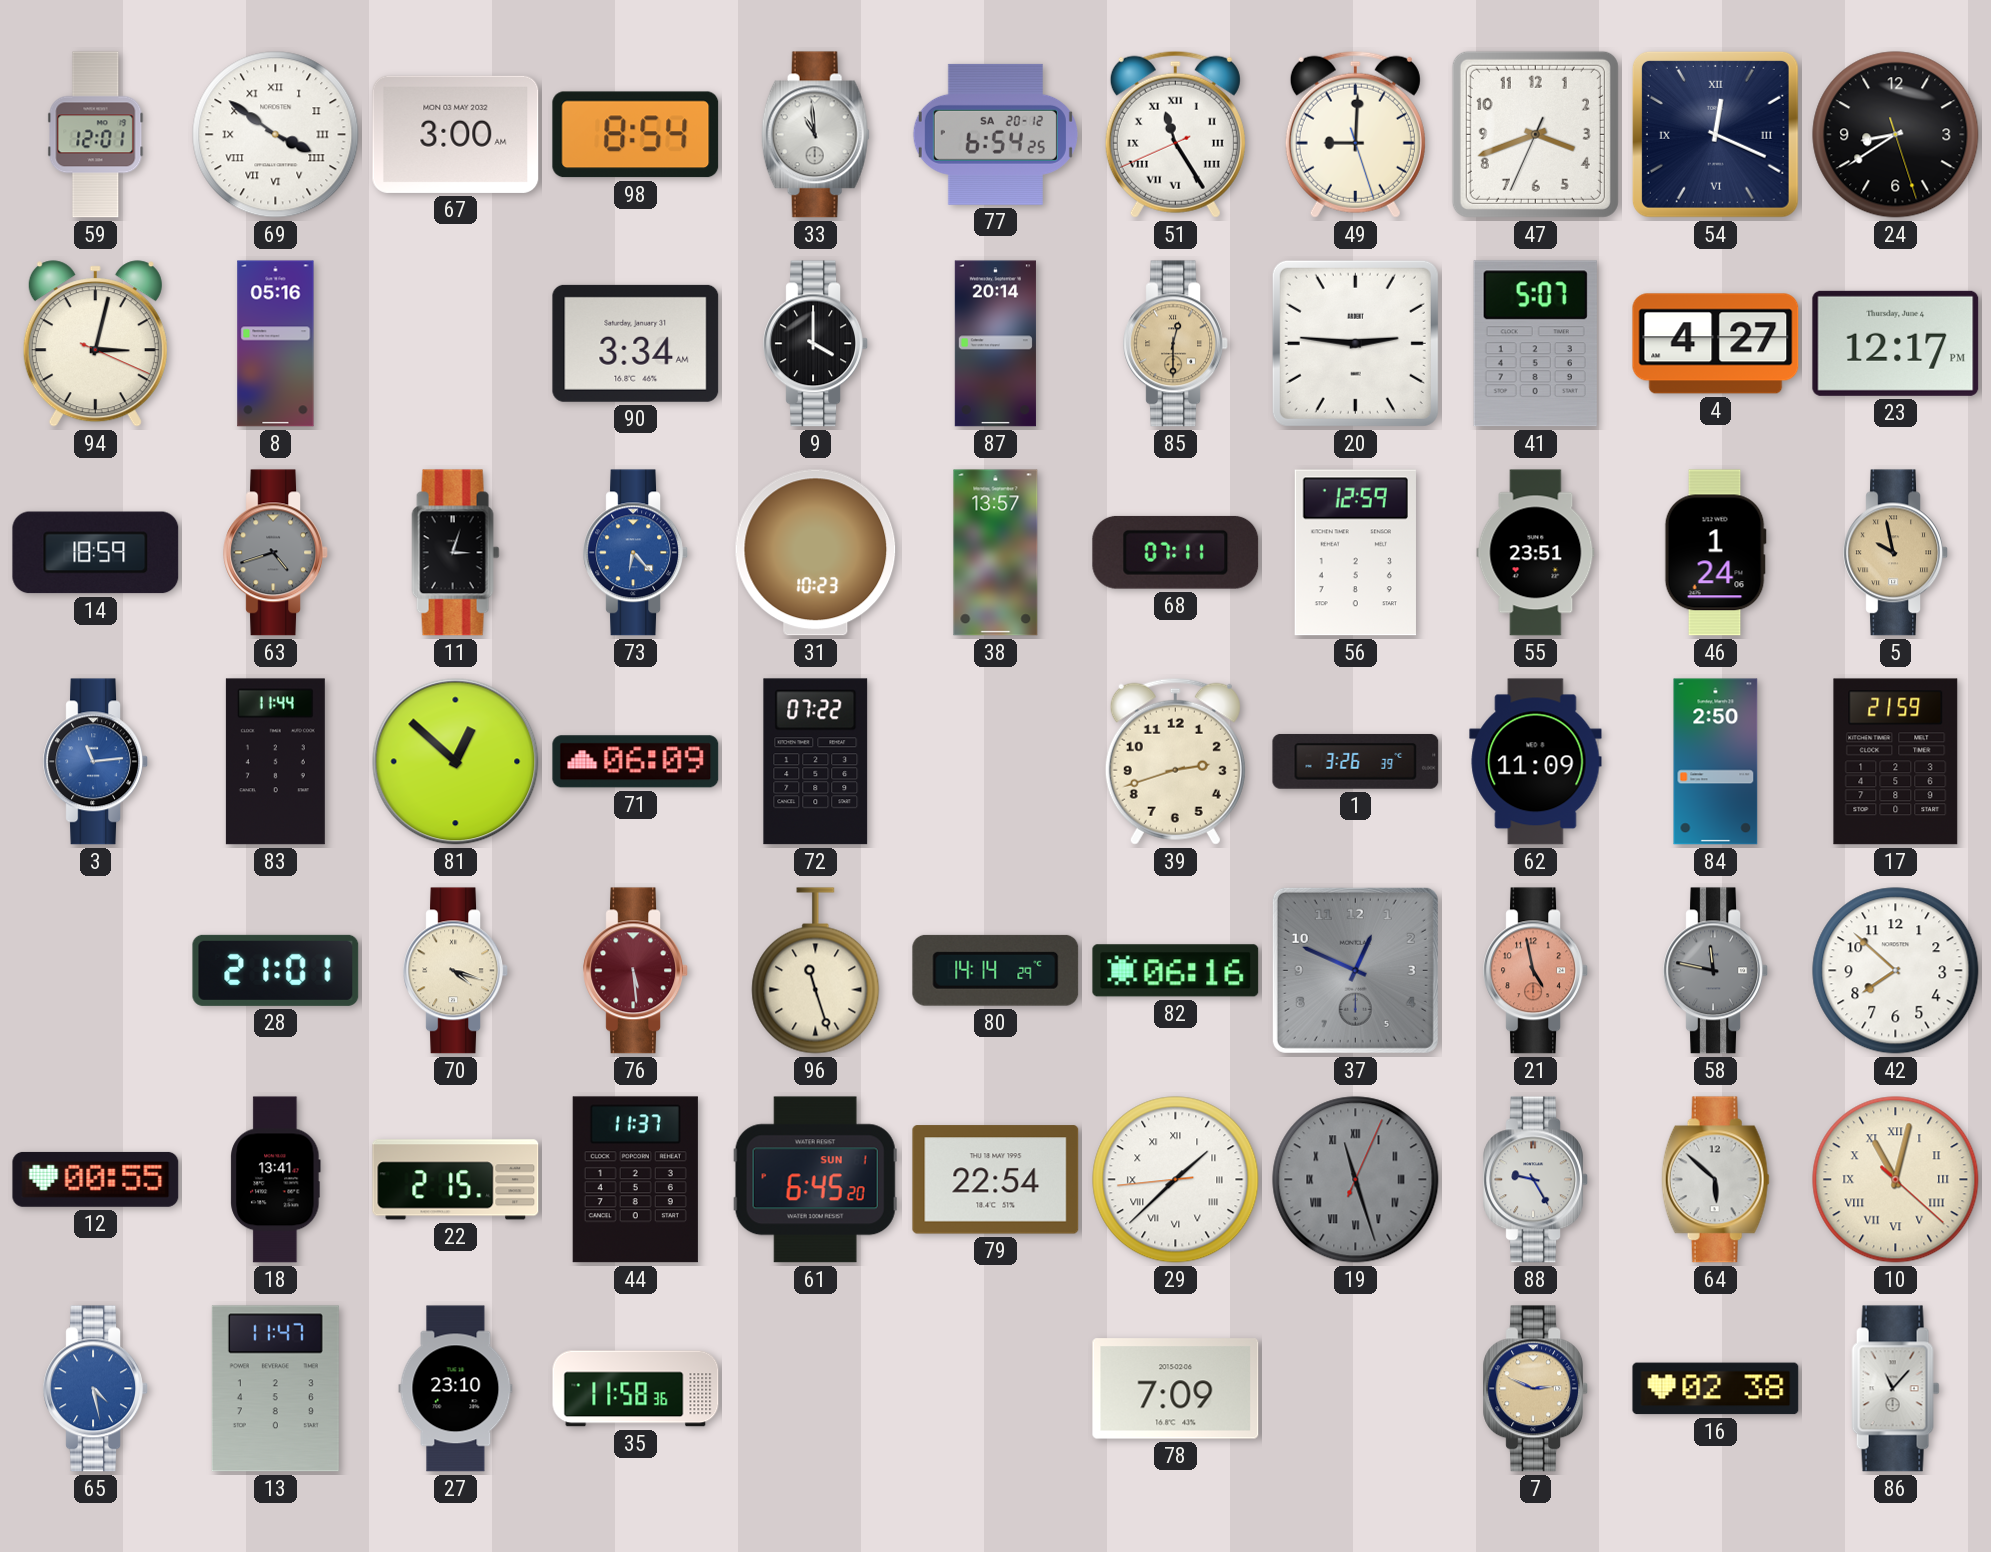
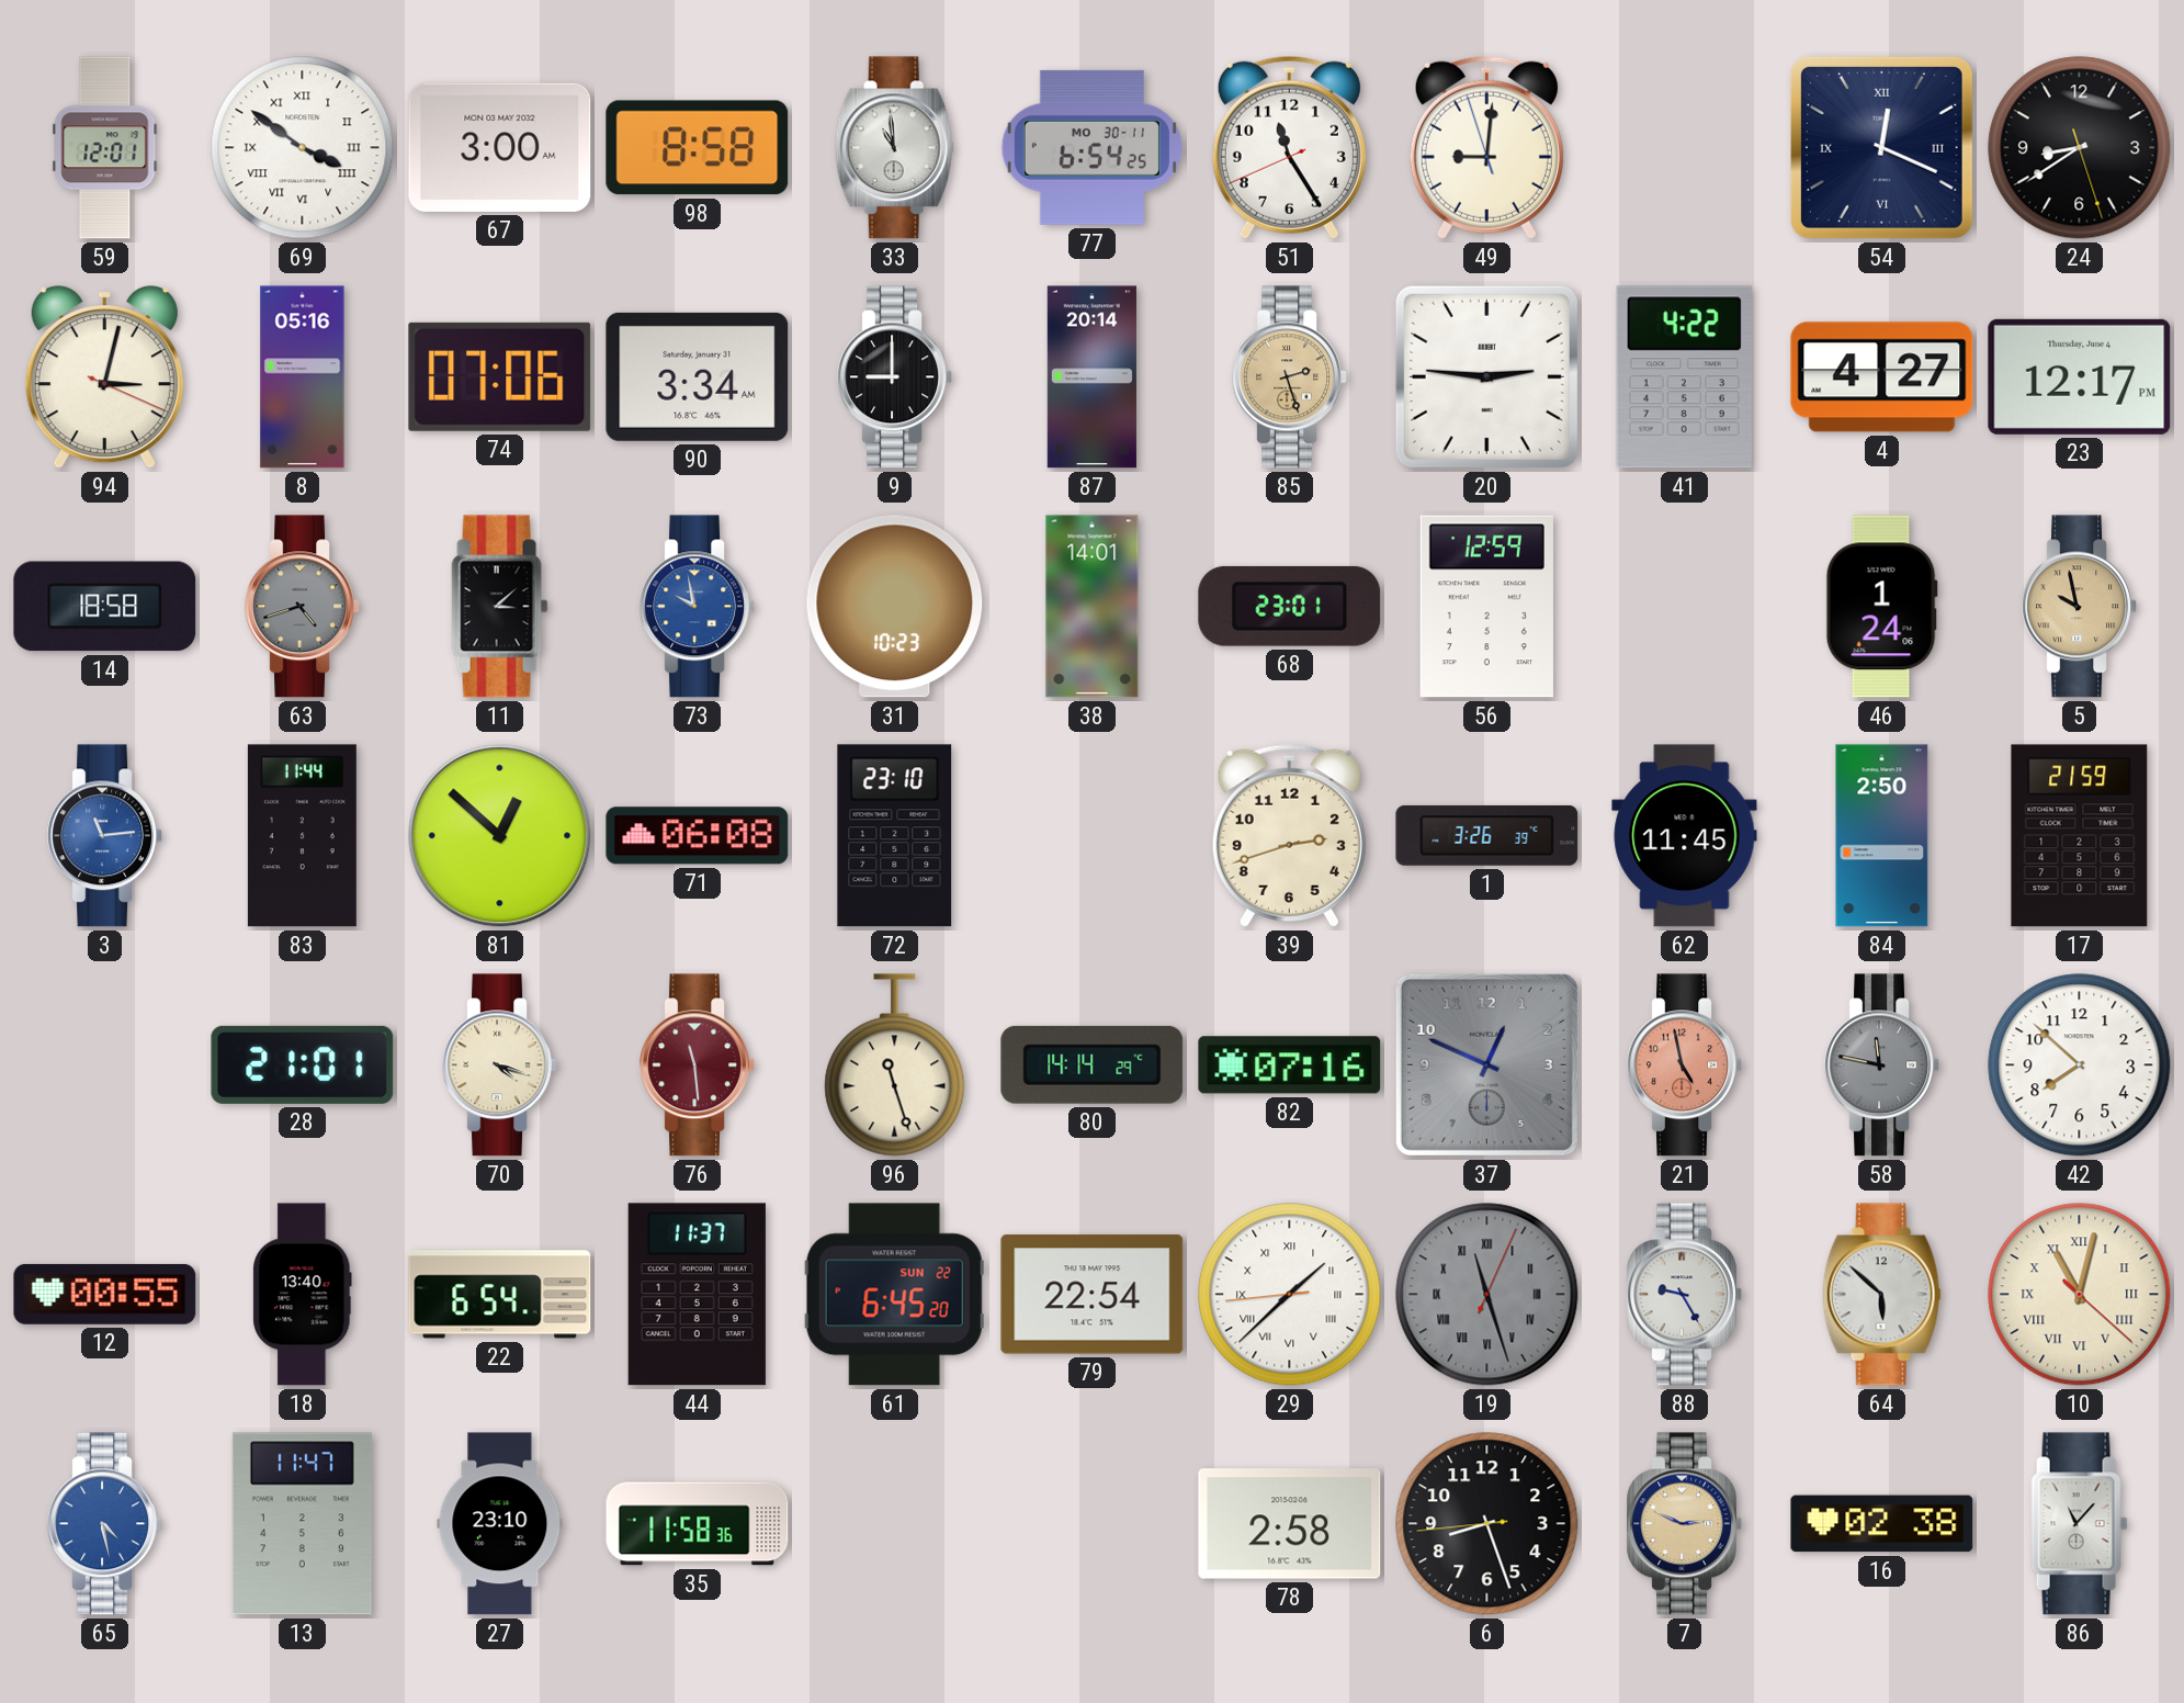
98: 8:54 -> 8:58
77 date: SA 20-12 -> MO 30-11
51 numerals: Roman -> Arabic
49: 9:00:27 -> 9:00:57
47: 3:41 -> none
74: none -> 07:06
9: 4:00 -> 9:00
85: 12:30 -> 2:27
41: 5:07 -> 4:22
14: 18:59 -> 18:58
11: 3:03 -> 3:08
73: 6:23 -> 9:58
38: 13:57 -> 14:01
68: 07:11 -> 23:01
55: 23:51 -> none
71: 06:09 -> 06:08
72: 07:22 -> 23:10
62: 11:09 -> 11:45
76: 5:29 -> 11:29
82: 06:16 -> 07:16
18: 13:41 -> 13:40
22: 2:15 -> 6:54
61 date: SUN 1 -> SUN 22
78: 7:09 -> 2:58
6: none -> 8:26
